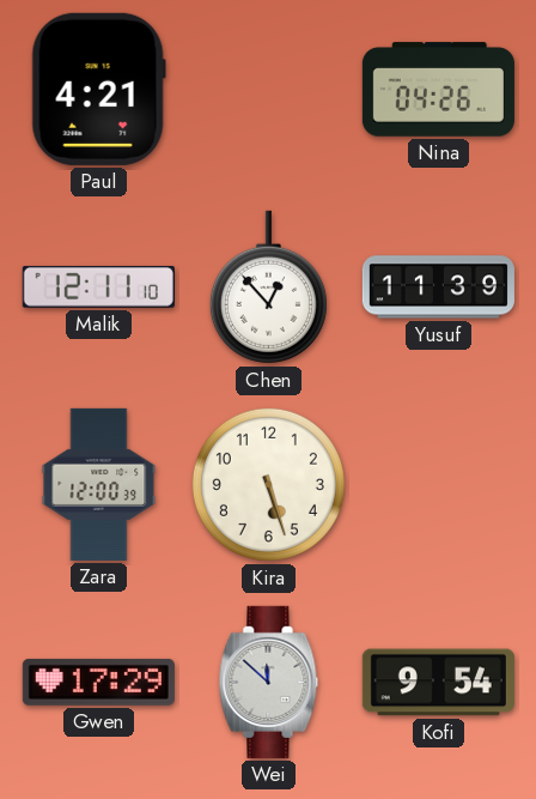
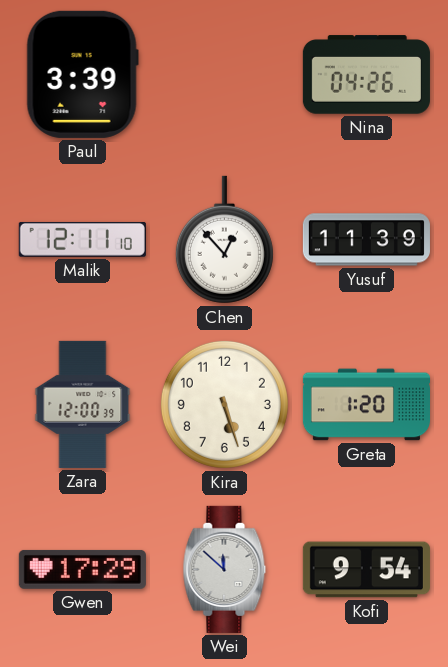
Paul: 4:21 -> 3:39
Greta: none -> 1:20
